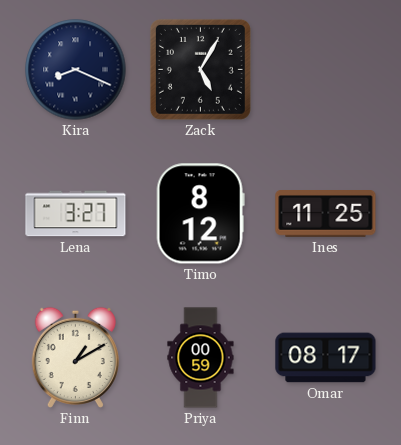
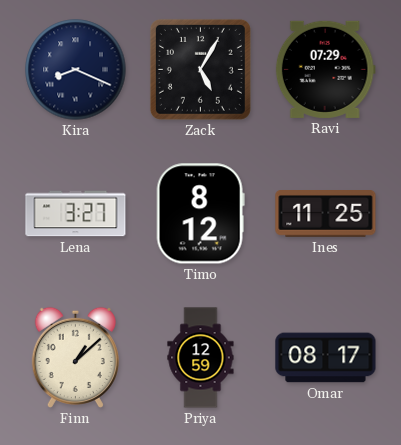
Ravi: none -> 07:29
Finn: 1:10 -> 1:08
Priya: 00:59 -> 12:59
